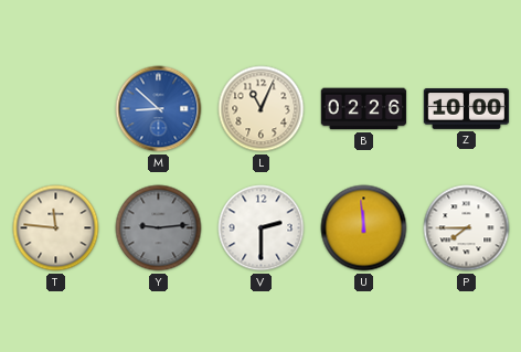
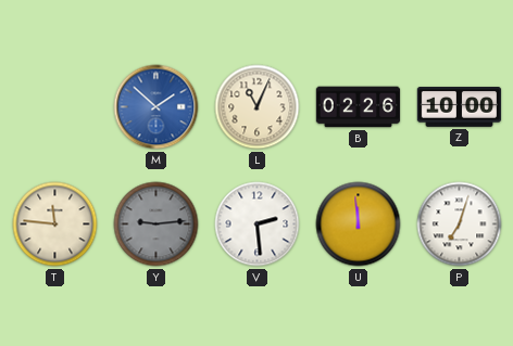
M: 8:52 -> 1:52
V: 2:30 -> 2:29
P: 7:45 -> 7:03
